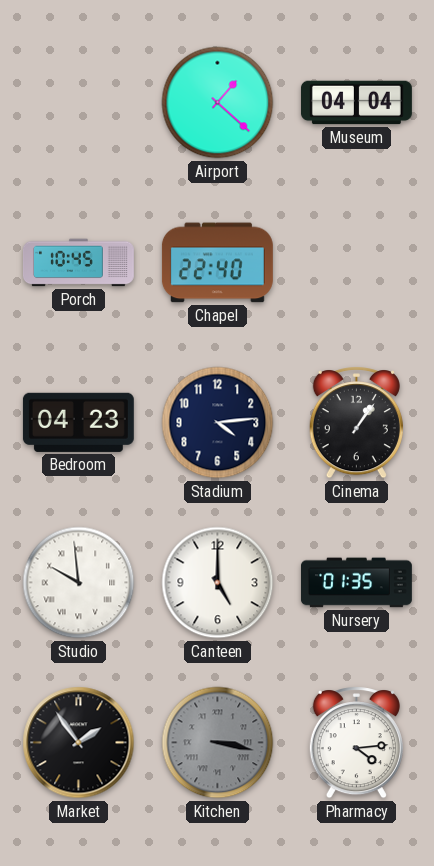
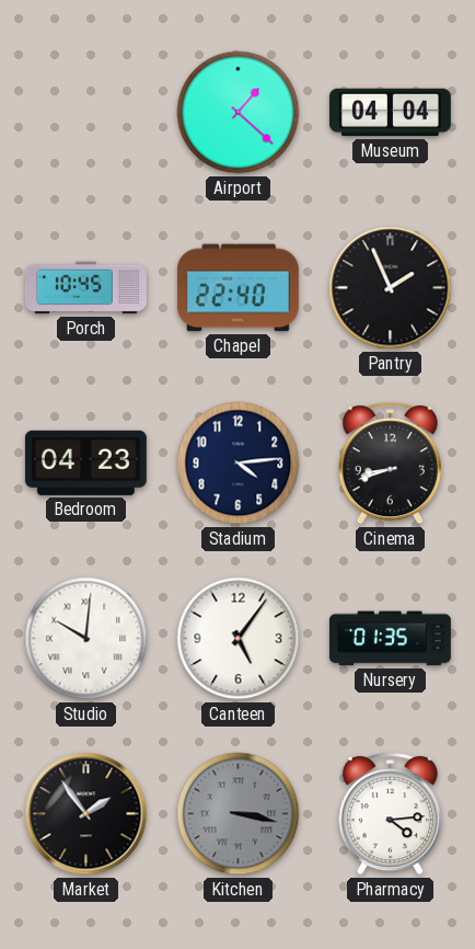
Pantry: none -> 1:56
Cinema: 1:06 -> 8:42
Studio: 9:59 -> 10:01
Canteen: 5:00 -> 5:06
